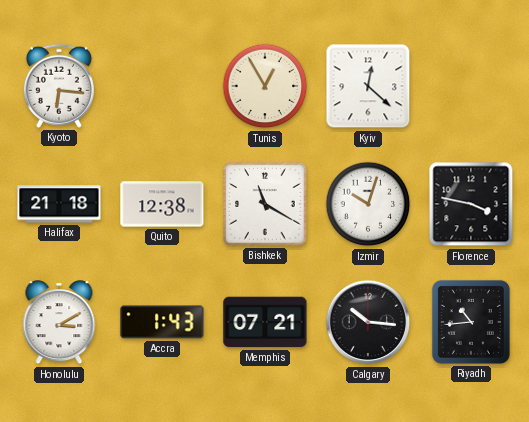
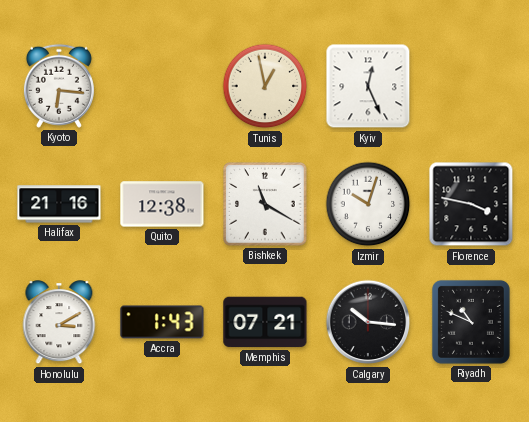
Tunis: 12:55 -> 12:58
Kyiv: 12:22 -> 12:26
Halifax: 21:18 -> 21:16
Riyadh: 10:44 -> 10:49
